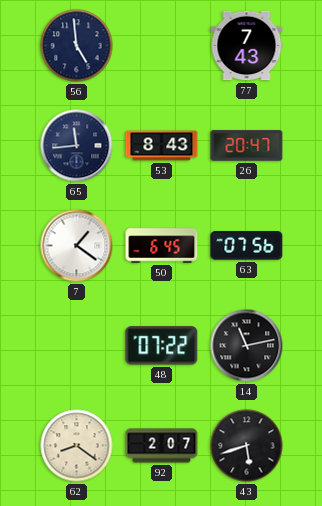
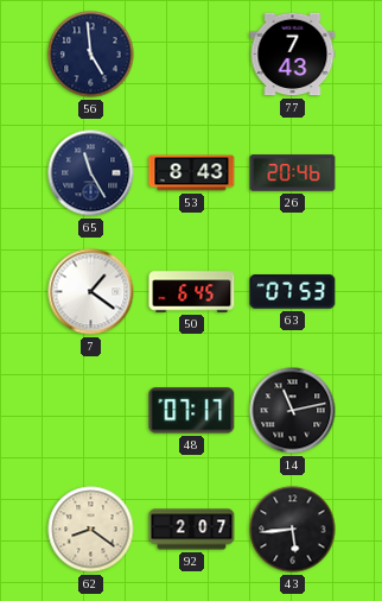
65: 11:44 -> 11:25
26: 20:47 -> 20:46
63: 07:56 -> 07:53
48: 07:22 -> 07:17
43: 5:42 -> 5:44
